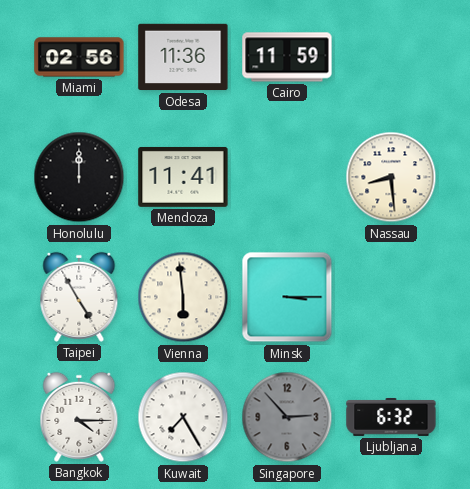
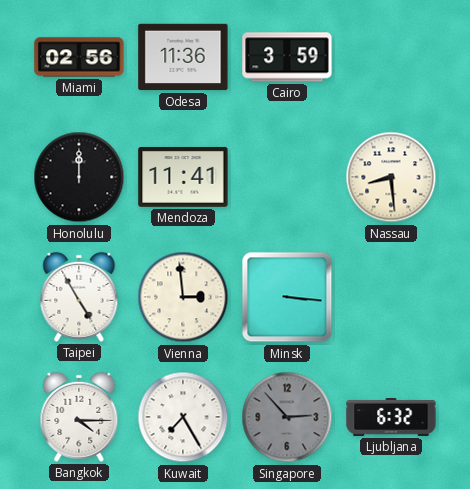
Cairo: 11:59 -> 3:59
Vienna: 5:59 -> 2:59
Minsk: 3:15 -> 3:16
